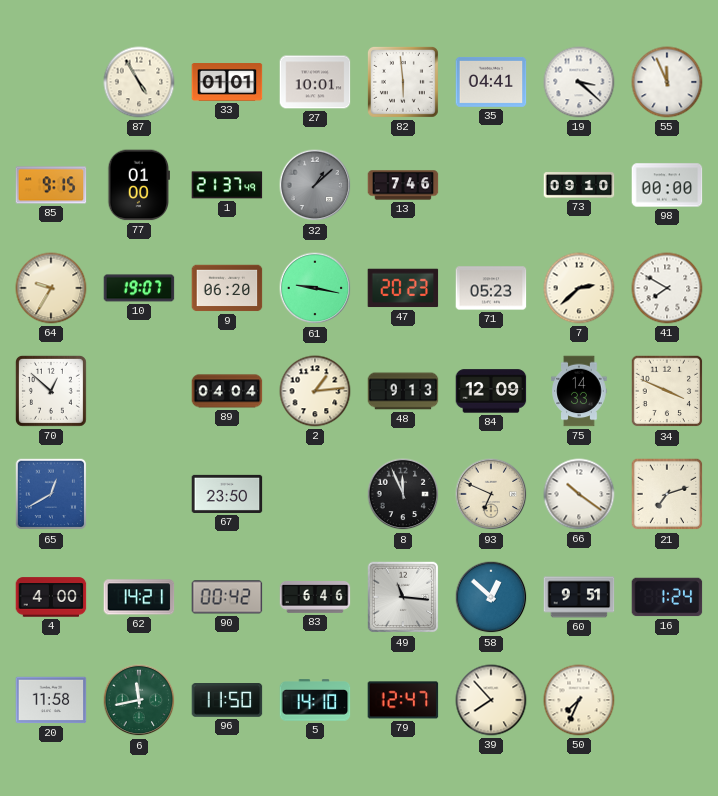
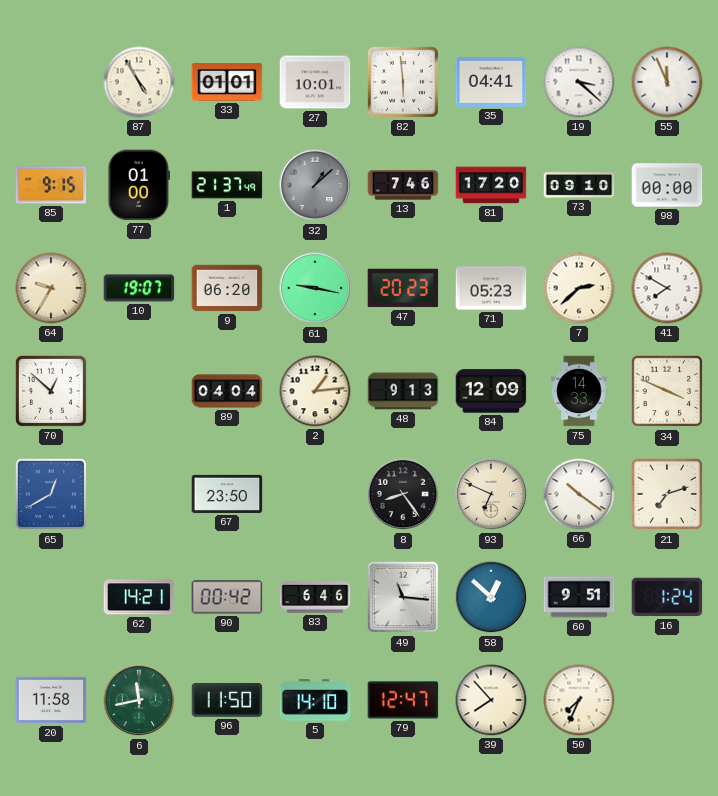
81: none -> 17:20
8: 11:56 -> 8:24
4: 4:00 -> none
